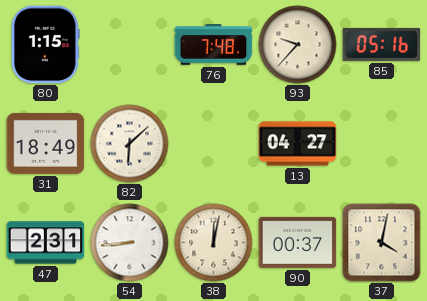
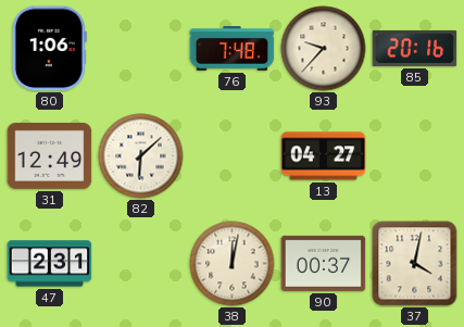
80: 1:15 -> 1:06
85: 05:16 -> 20:16
31: 18:49 -> 12:49
54: 8:44 -> none
